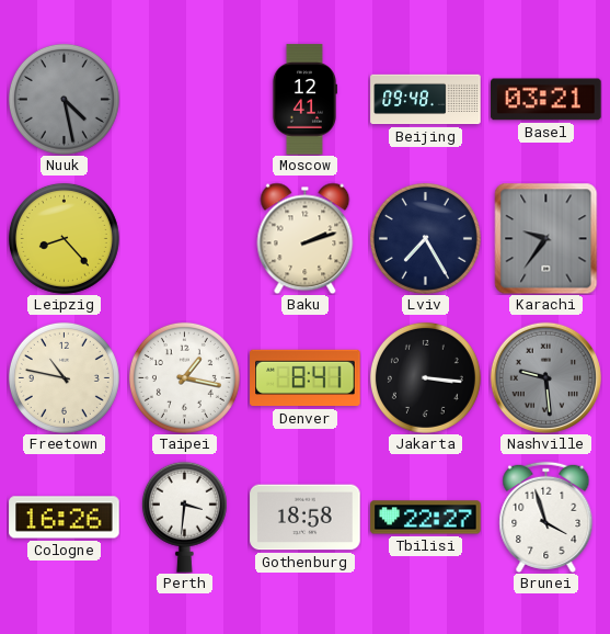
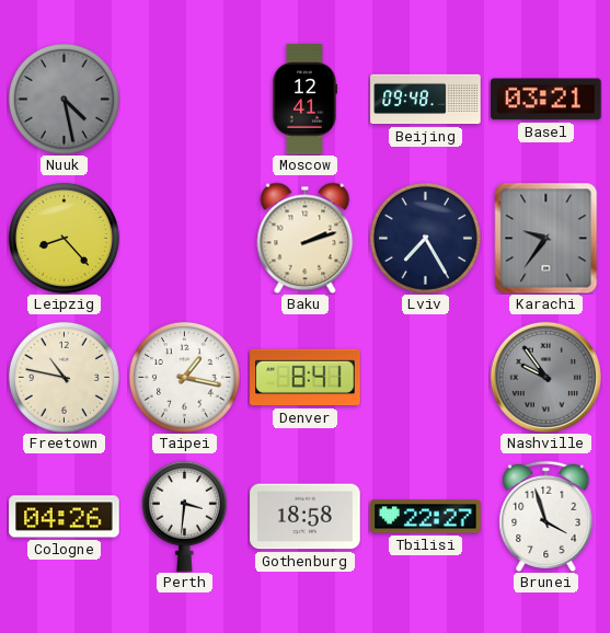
Jakarta: 3:16 -> none
Nashville: 9:29 -> 9:54
Cologne: 16:26 -> 04:26
